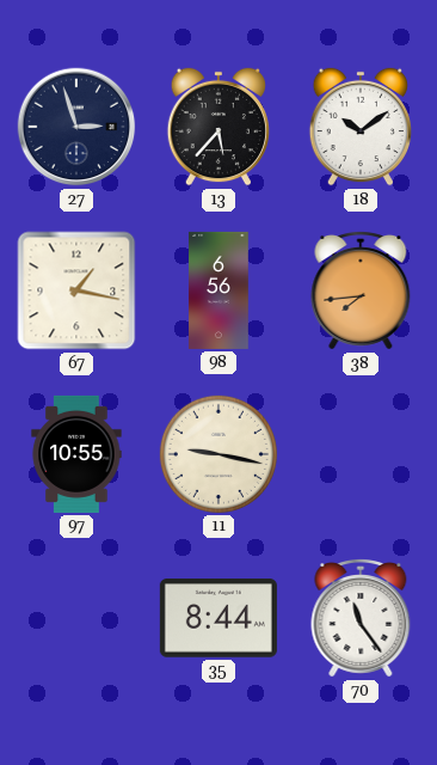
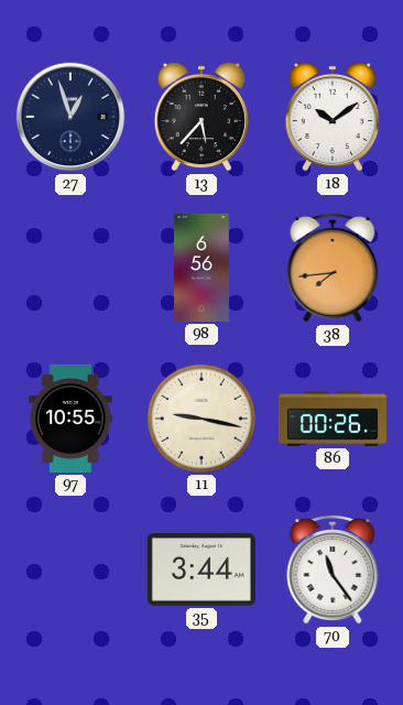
27: 2:57 -> 12:57
67: 1:17 -> none
86: none -> 00:26
35: 8:44 -> 3:44
